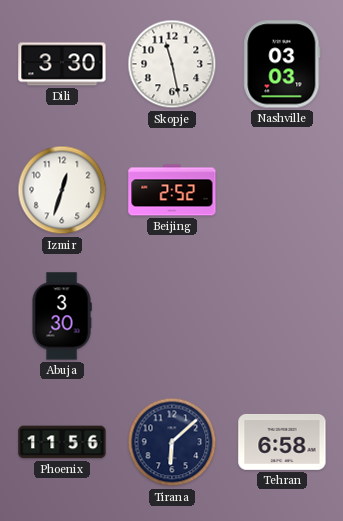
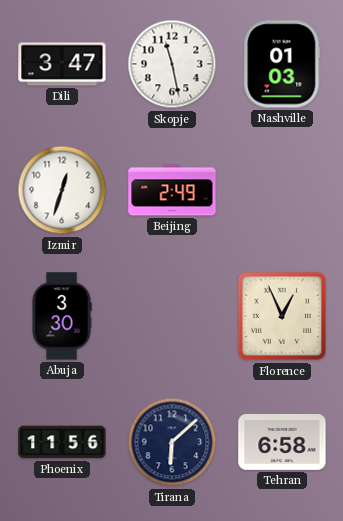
Dili: 3:30 -> 3:47
Nashville: 03:03 -> 01:03
Beijing: 2:52 -> 2:49
Florence: none -> 12:56
